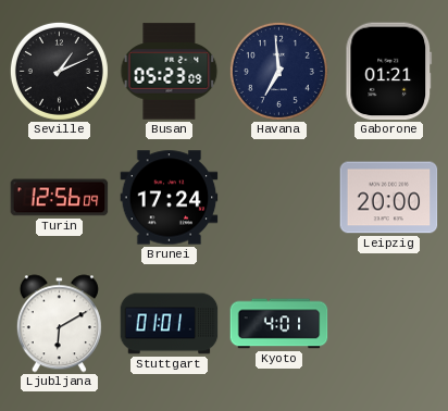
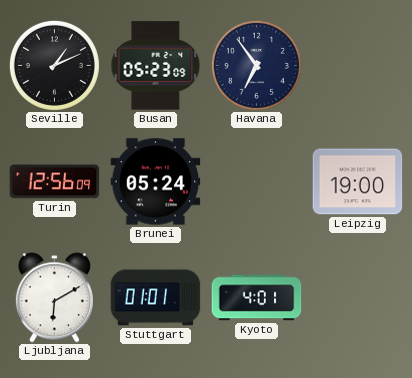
Havana: 6:59 -> 6:54
Gaborone: 01:21 -> none
Brunei: 17:24 -> 05:24
Leipzig: 20:00 -> 19:00
